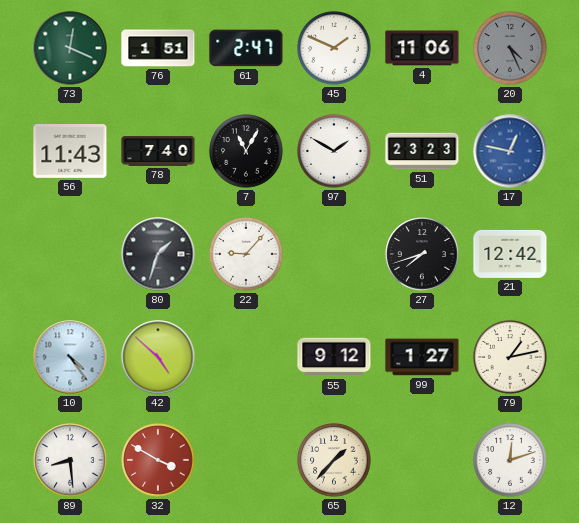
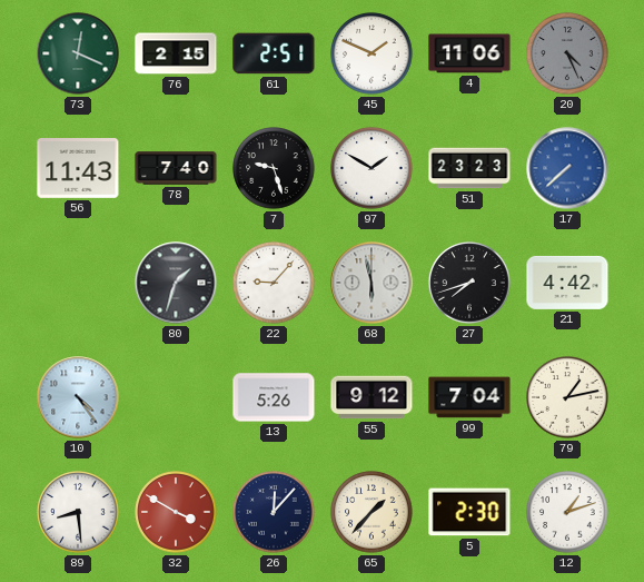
76: 1:51 -> 2:15
61: 2:47 -> 2:51
7: 11:05 -> 9:27
17: 12:47 -> 7:38
68: none -> 5:58
21: 12:42 -> 4:42
42: 4:52 -> none
13: none -> 5:26
99: 1:27 -> 7:04
26: none -> 12:07
5: none -> 2:30
12: 12:12 -> 1:12
